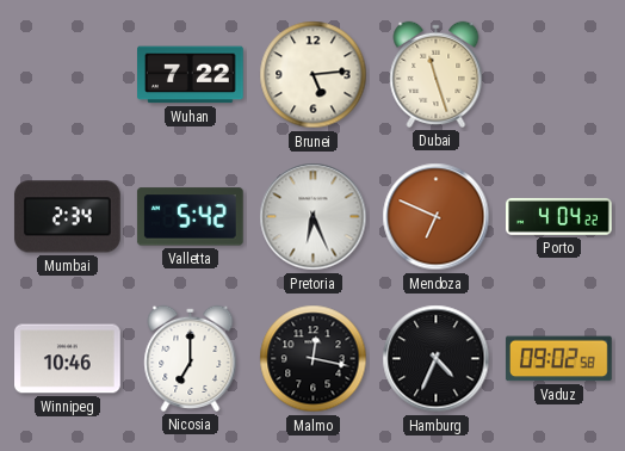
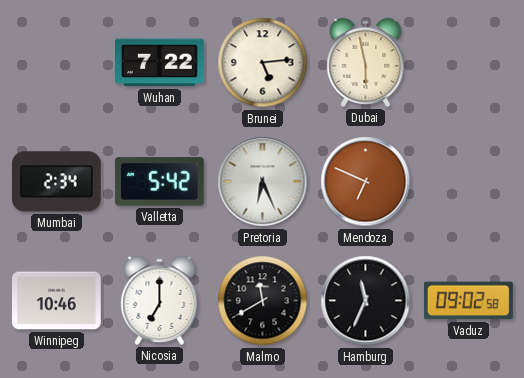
Dubai: 11:27 -> 5:58
Porto: 4:04 -> none
Malmo: 12:17 -> 11:40
Hamburg: 4:34 -> 11:34
